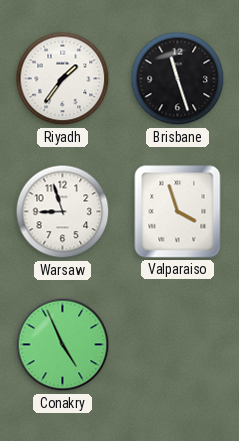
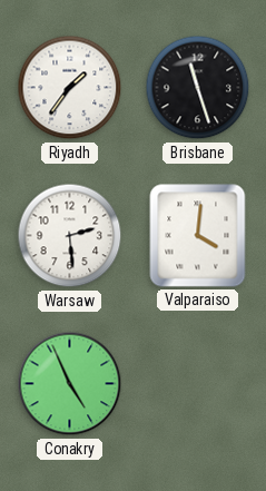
Warsaw: 8:57 -> 2:29
Valparaiso: 3:57 -> 4:01
